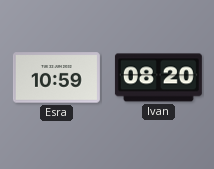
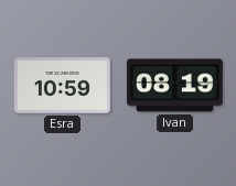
Ivan: 08:20 -> 08:19
